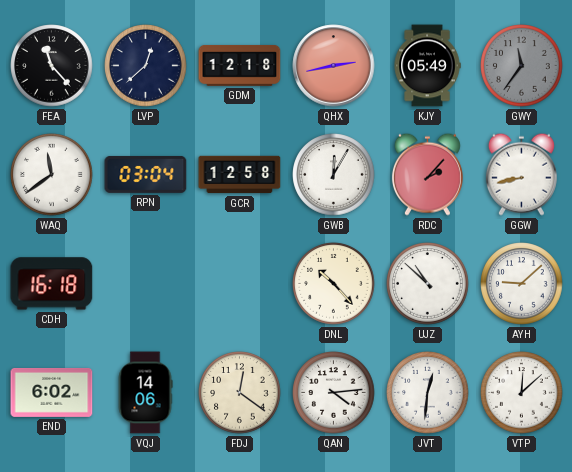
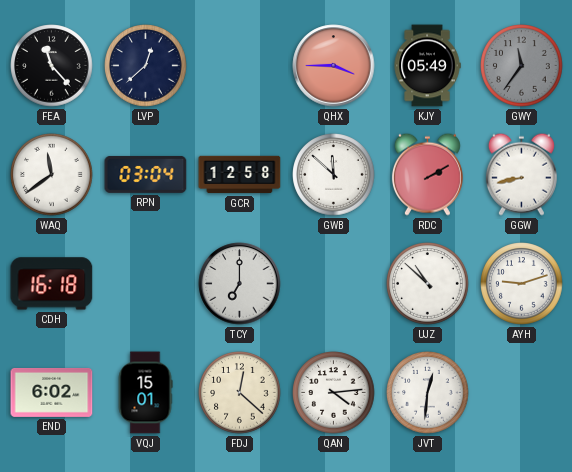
GDM: 12:18 -> none
QHX: 2:43 -> 3:45
GWB: 12:05 -> 11:52
RDC: 2:07 -> 2:10
TCY: none -> 7:00
DNL: 10:23 -> none
AYH: 9:08 -> 9:12
VQJ: 14:06 -> 15:01
FDJ: 12:21 -> 12:22
VTP: 12:08 -> none
